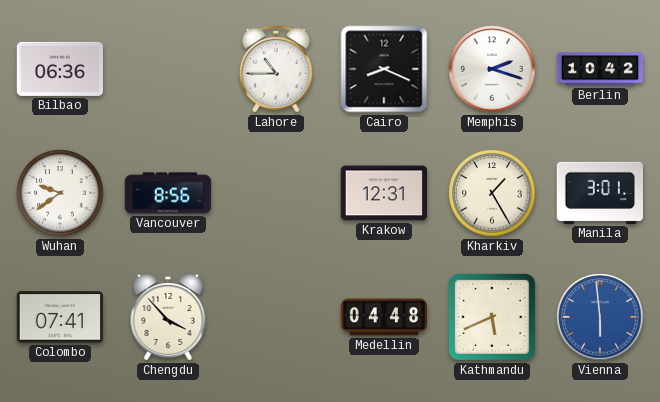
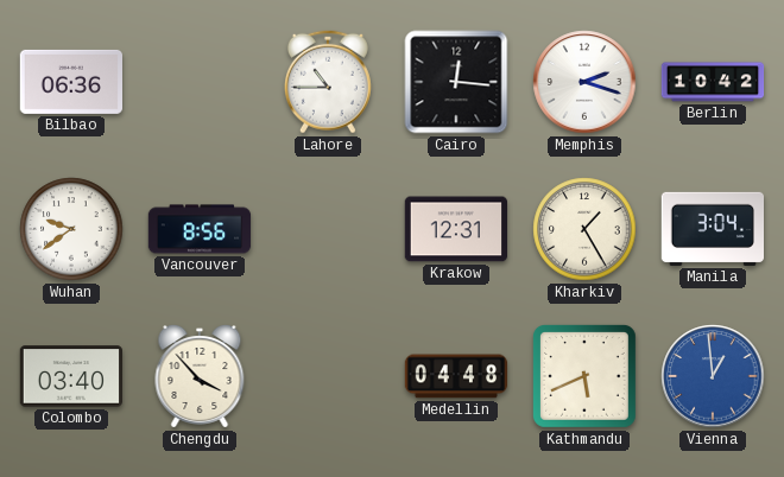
Cairo: 8:19 -> 12:16
Manila: 3:01 -> 3:04
Colombo: 07:41 -> 03:40
Vienna: 5:59 -> 12:59
